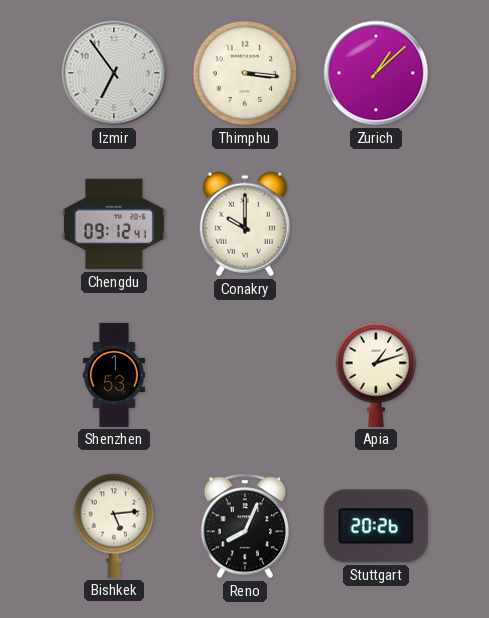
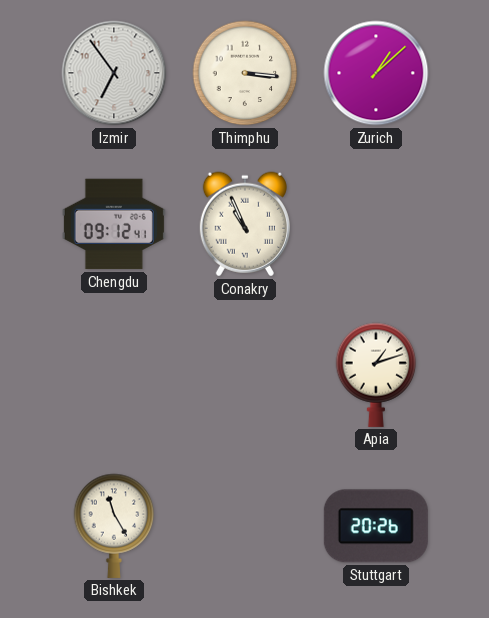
Conakry: 10:00 -> 10:56
Shenzhen: 1:53 -> none
Bishkek: 5:14 -> 11:25
Reno: 8:04 -> none
